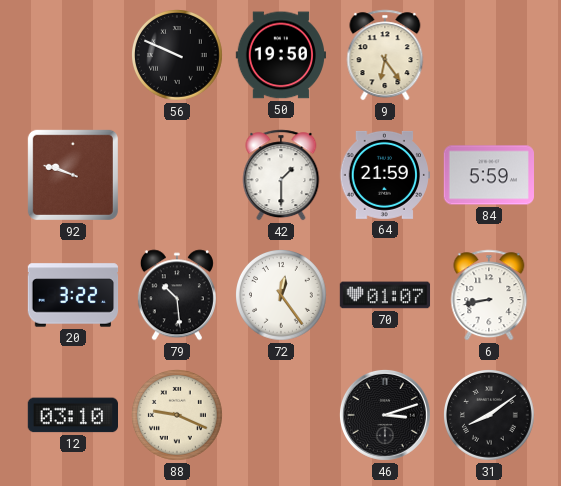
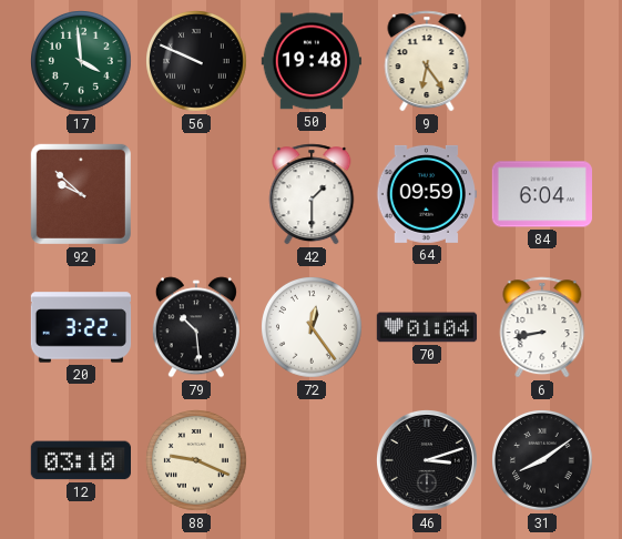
17: none -> 3:59
50: 19:50 -> 19:48
92: 9:48 -> 9:52
64: 21:59 -> 09:59
84: 5:59 -> 6:04
70: 01:07 -> 01:04
